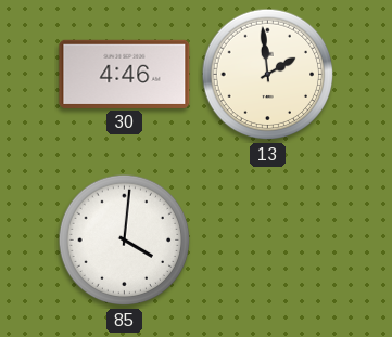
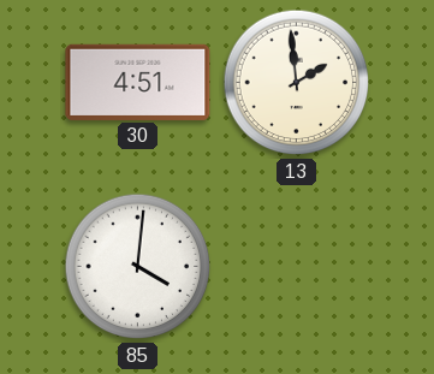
30: 4:46 -> 4:51
